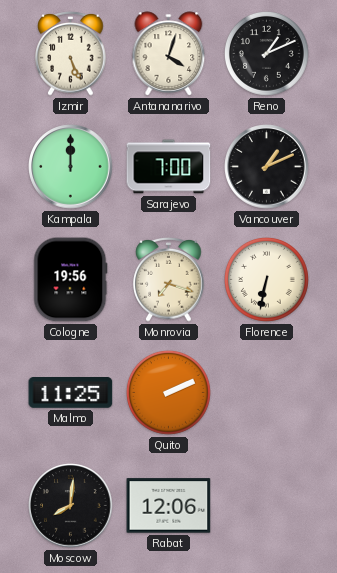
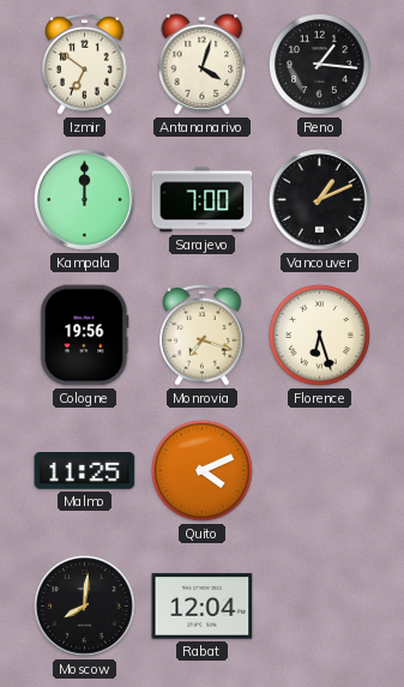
Izmir: 5:26 -> 6:51
Reno: 1:11 -> 1:16
Florence: 6:32 -> 6:27
Quito: 2:11 -> 4:11
Rabat: 12:06 -> 12:04
